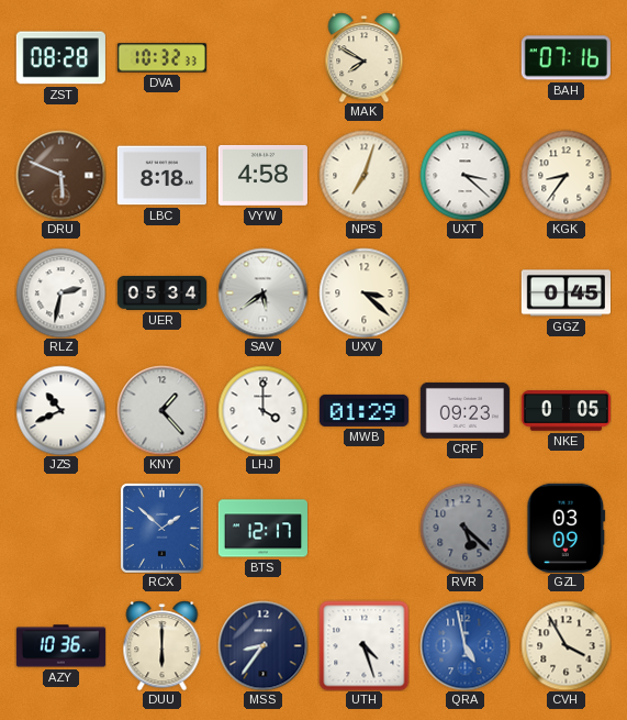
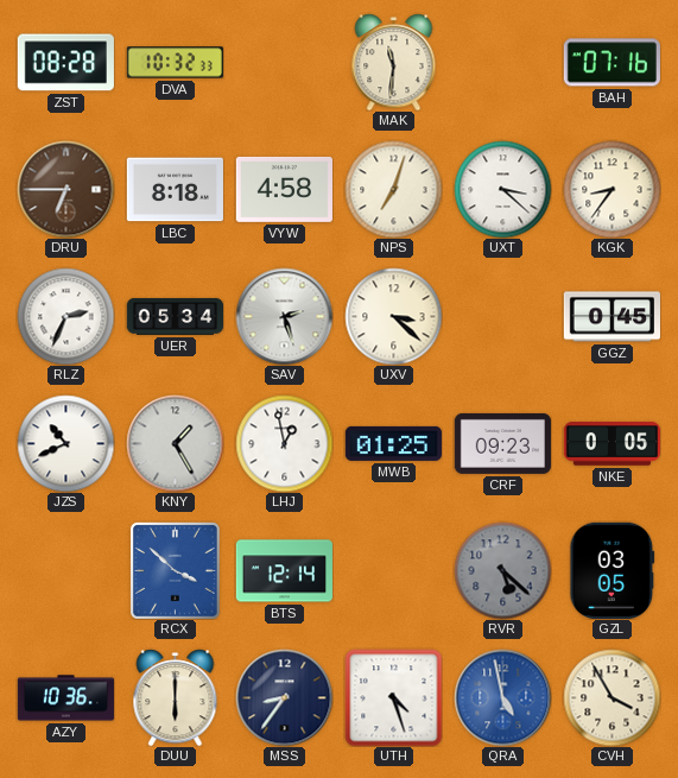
MAK: 7:50 -> 11:31
DRU: 5:49 -> 6:45
RLZ: 2:32 -> 2:34
SAV: 5:39 -> 2:27
KNY: 1:23 -> 1:25
LHJ: 4:00 -> 12:58
MWB: 01:29 -> 01:25
RCX: 1:52 -> 3:52
BTS: 12:17 -> 12:14
GZL: 03:09 -> 03:05
